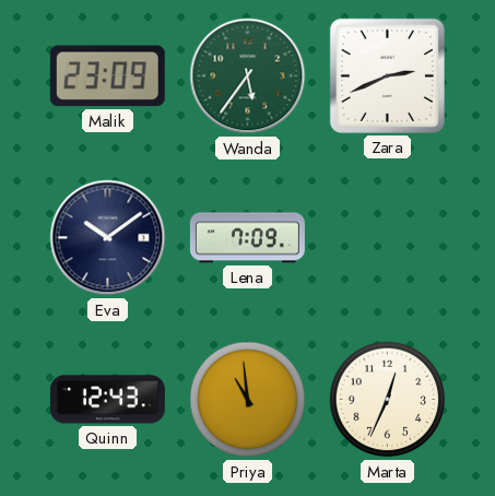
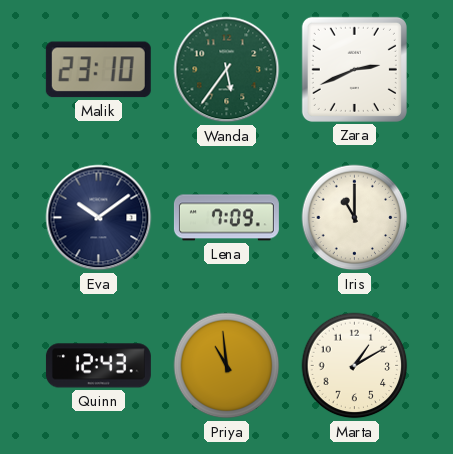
Malik: 23:09 -> 23:10
Iris: none -> 11:00
Marta: 12:34 -> 1:10
